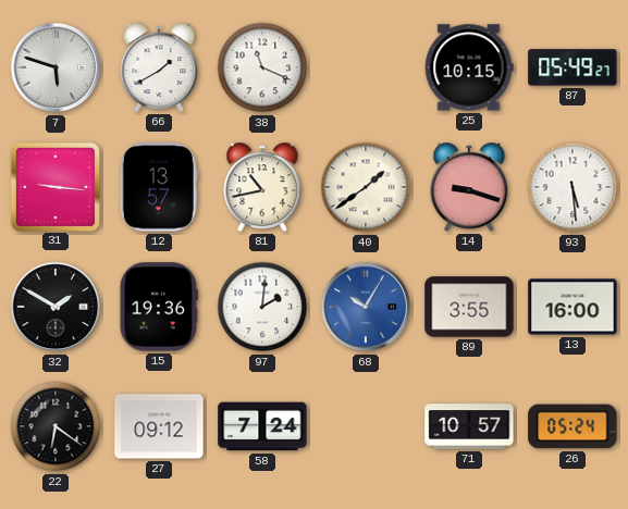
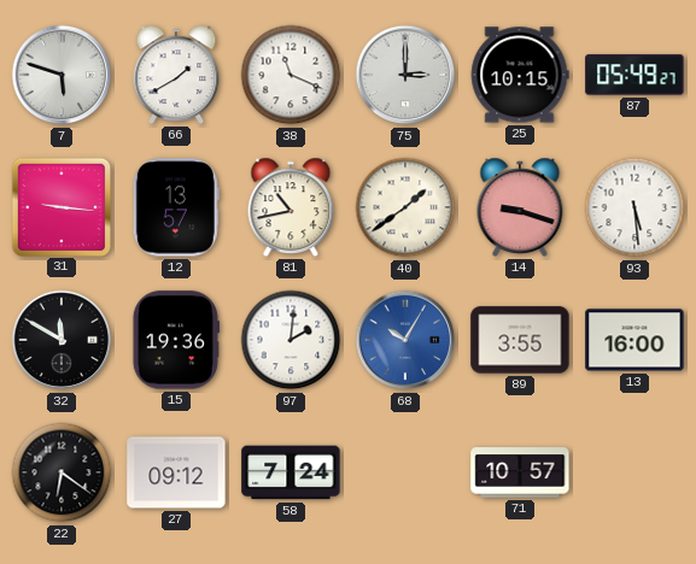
75: none -> 3:00
32: 1:50 -> 11:50
26: 05:24 -> none
